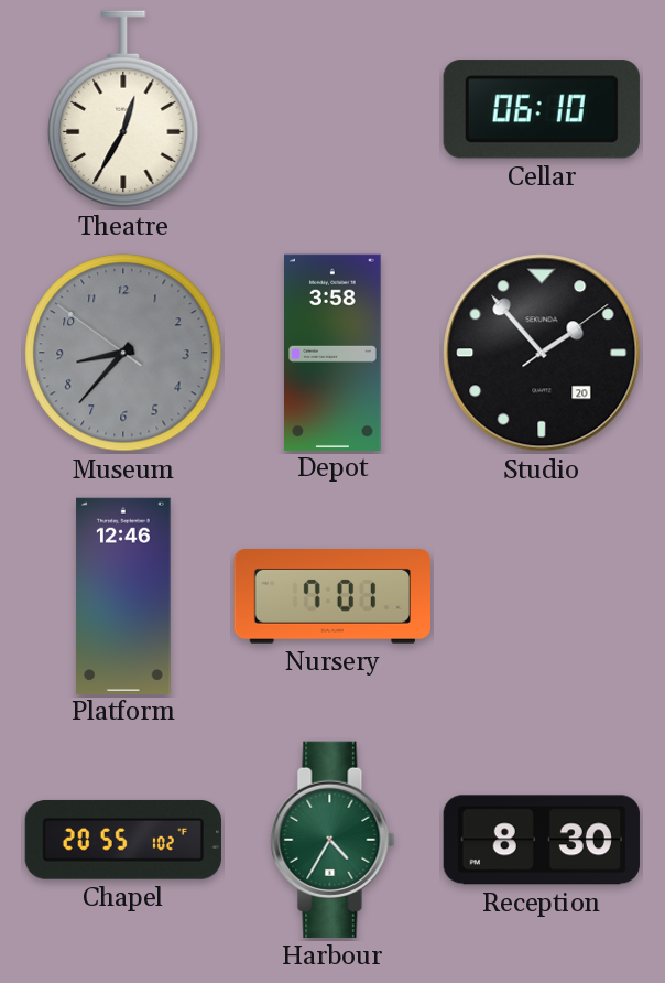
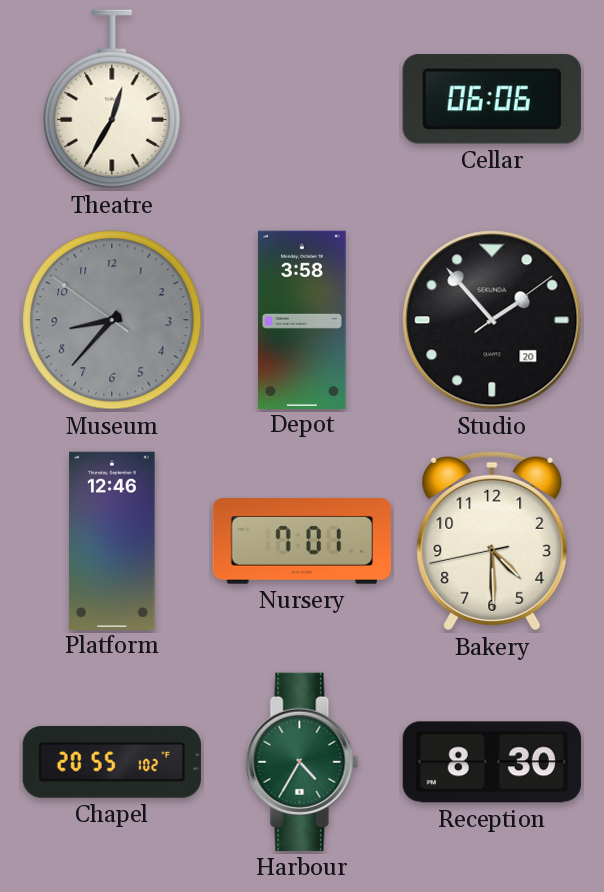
Cellar: 06:10 -> 06:06
Bakery: none -> 4:29
